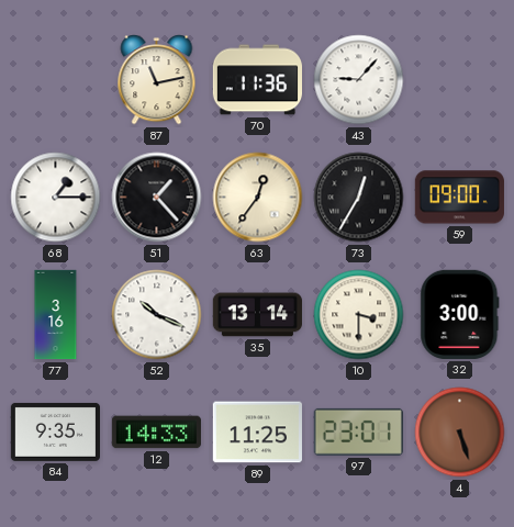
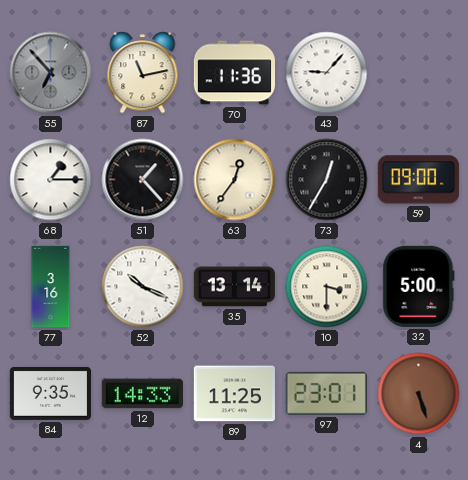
55: none -> 6:53
32: 3:00 -> 5:00
